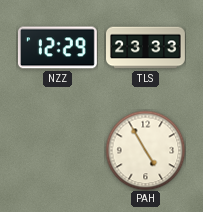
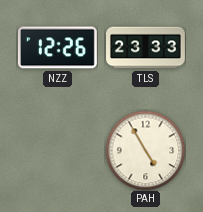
NZZ: 12:29 -> 12:26
